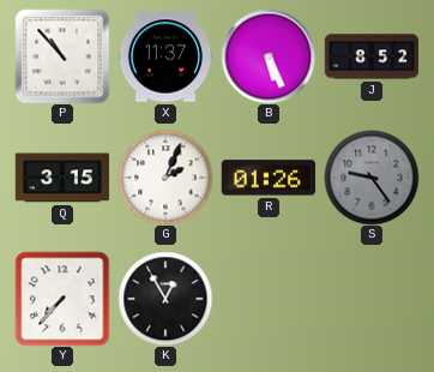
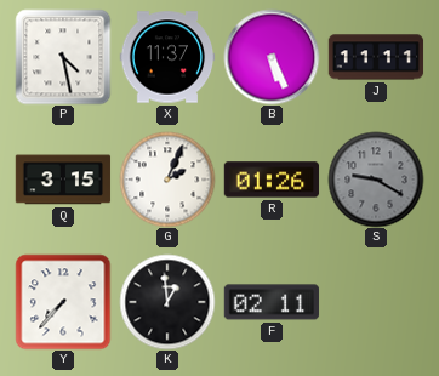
P: 10:53 -> 4:28
J: 8:52 -> 11:11
S: 9:24 -> 9:20
K: 12:55 -> 12:59
F: none -> 02:11
